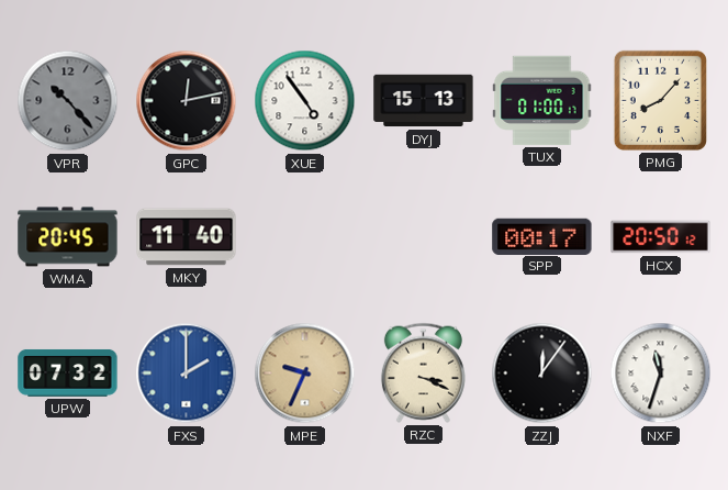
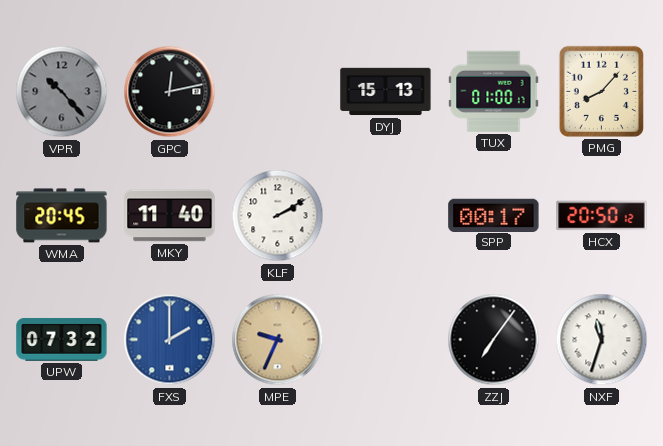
XUE: 4:54 -> none
KLF: none -> 2:10
RZC: 3:19 -> none
ZZJ: 12:06 -> 7:06
